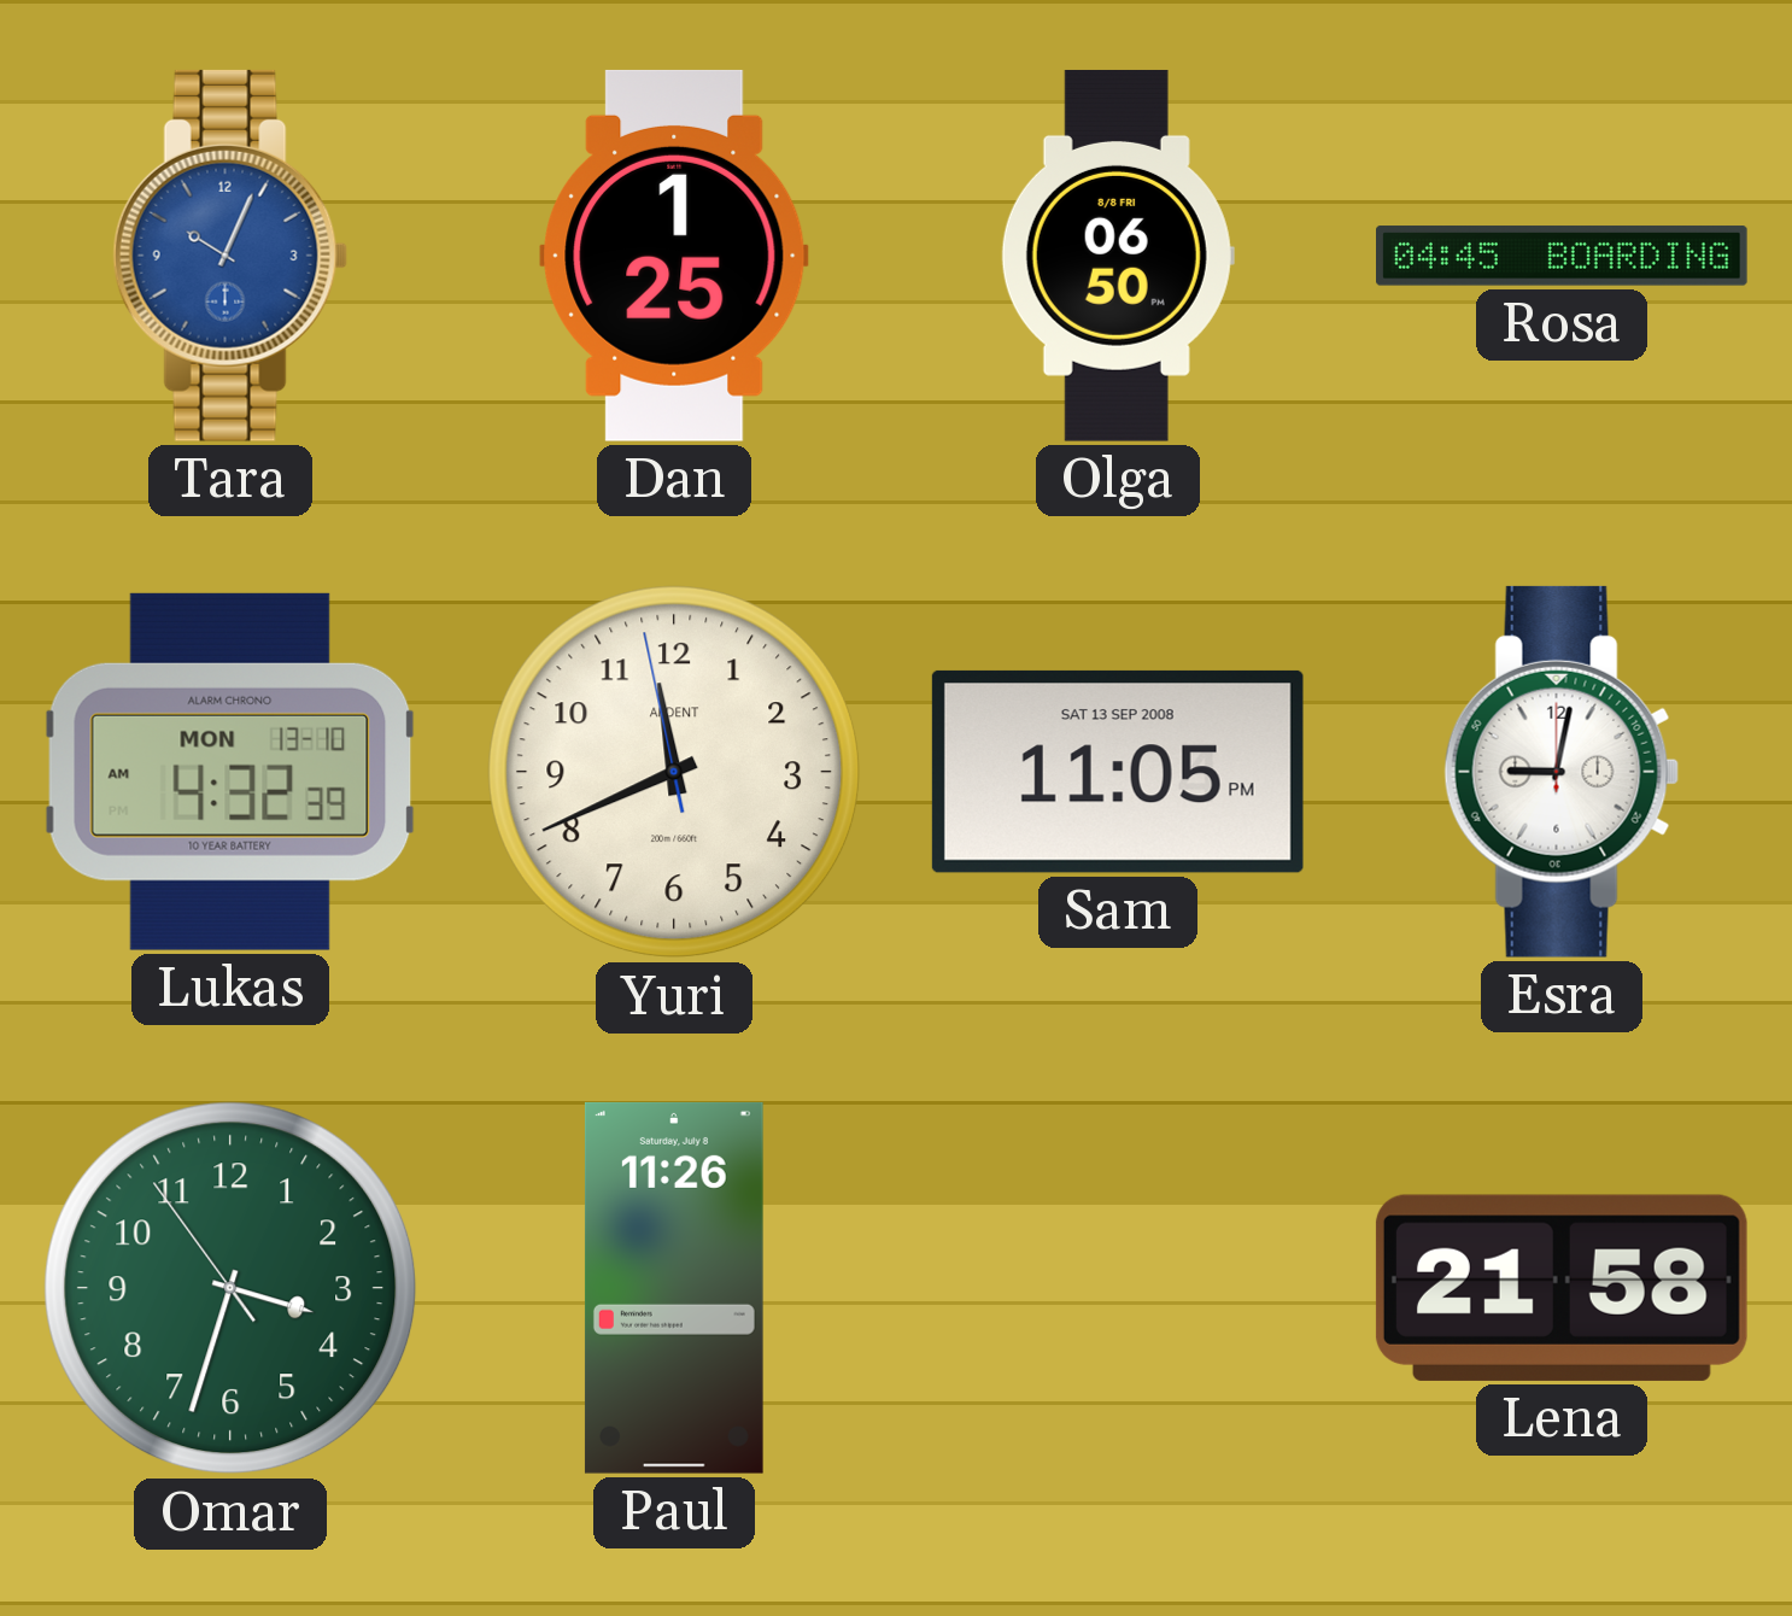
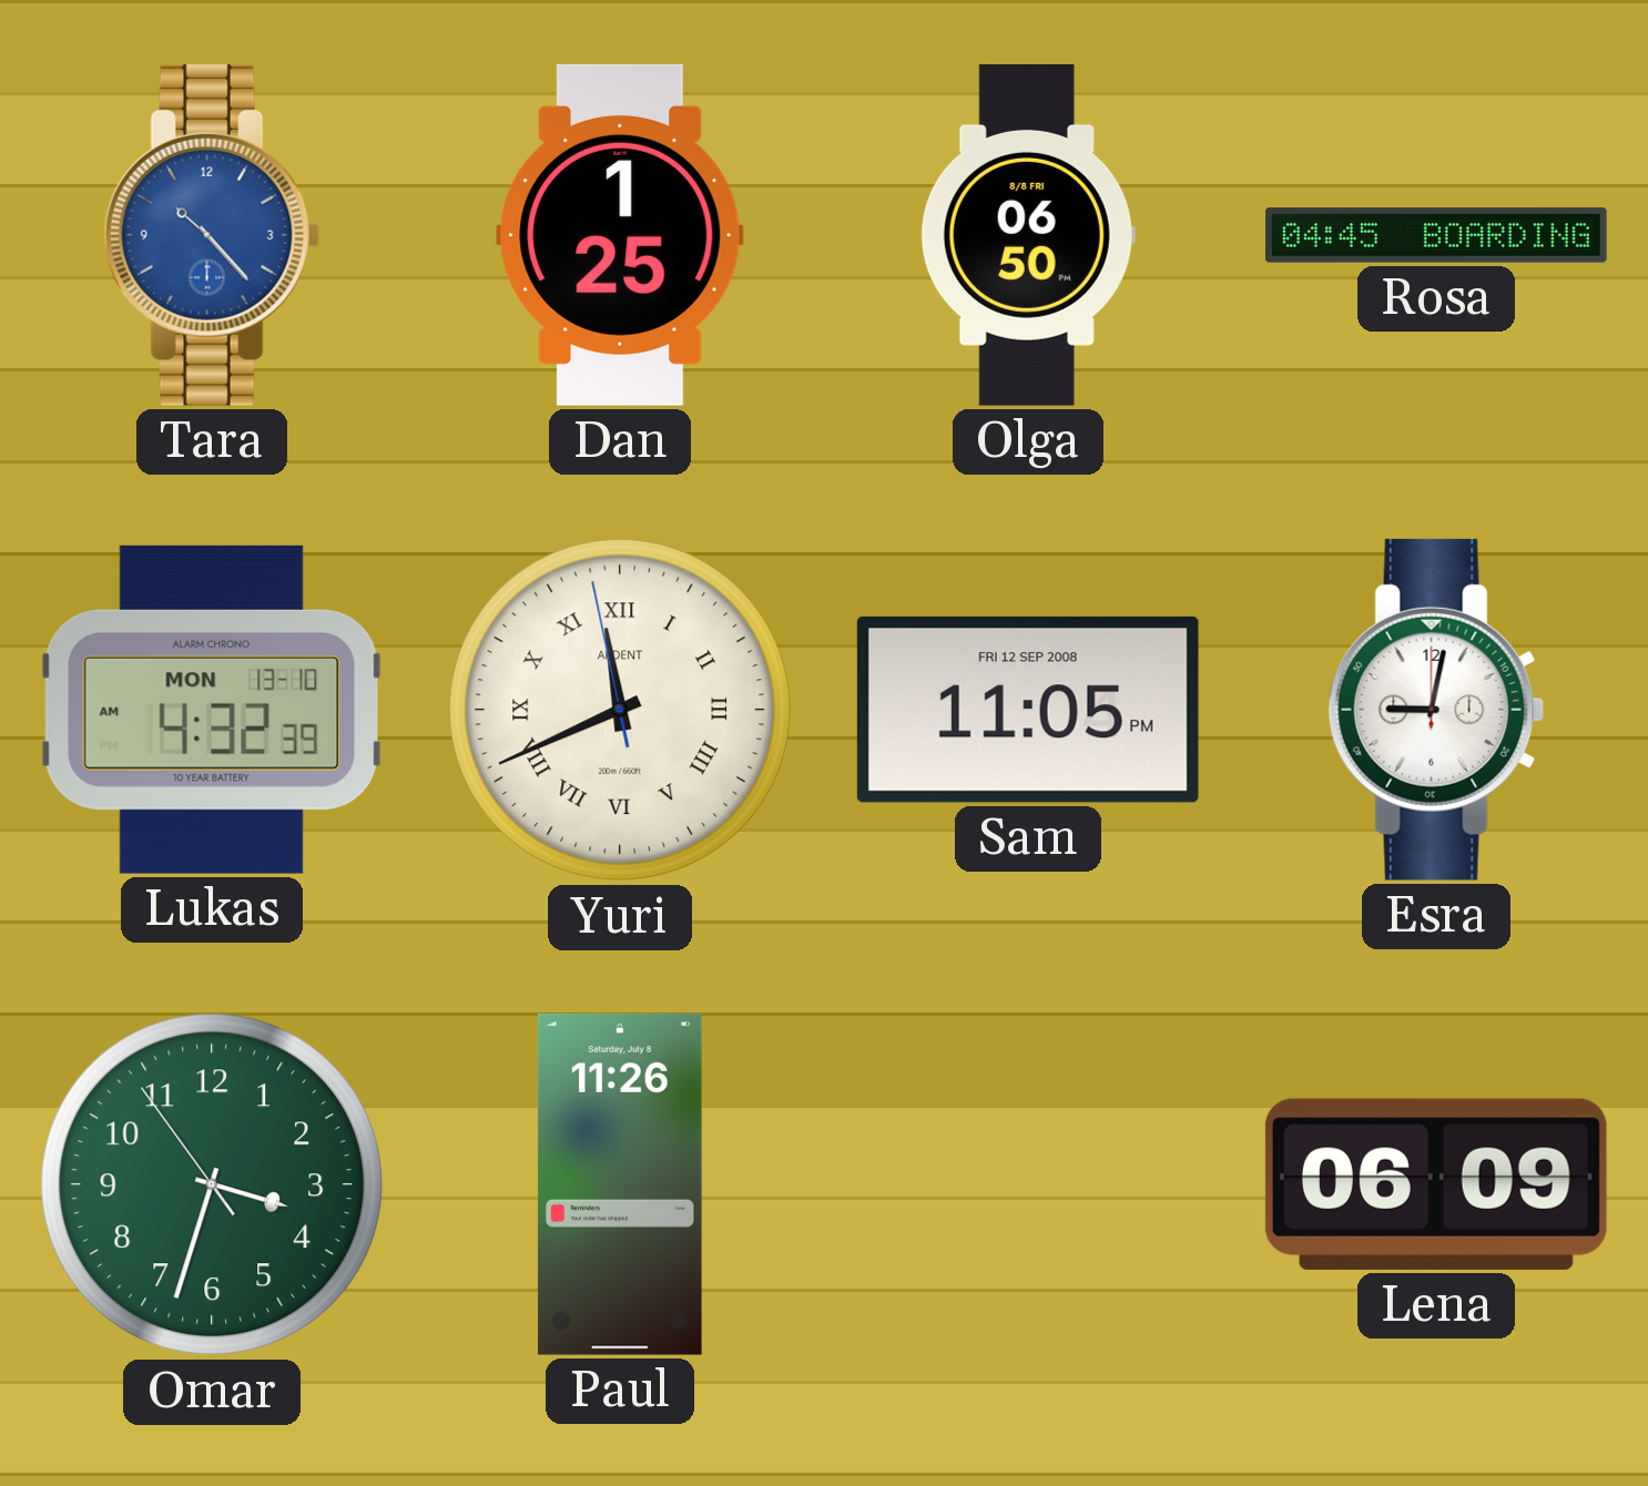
Tara: 10:04 -> 10:23
Yuri numerals: Arabic -> Roman
Sam date: SAT 13 SEP 2008 -> FRI 12 SEP 2008
Lena: 21:58 -> 06:09
